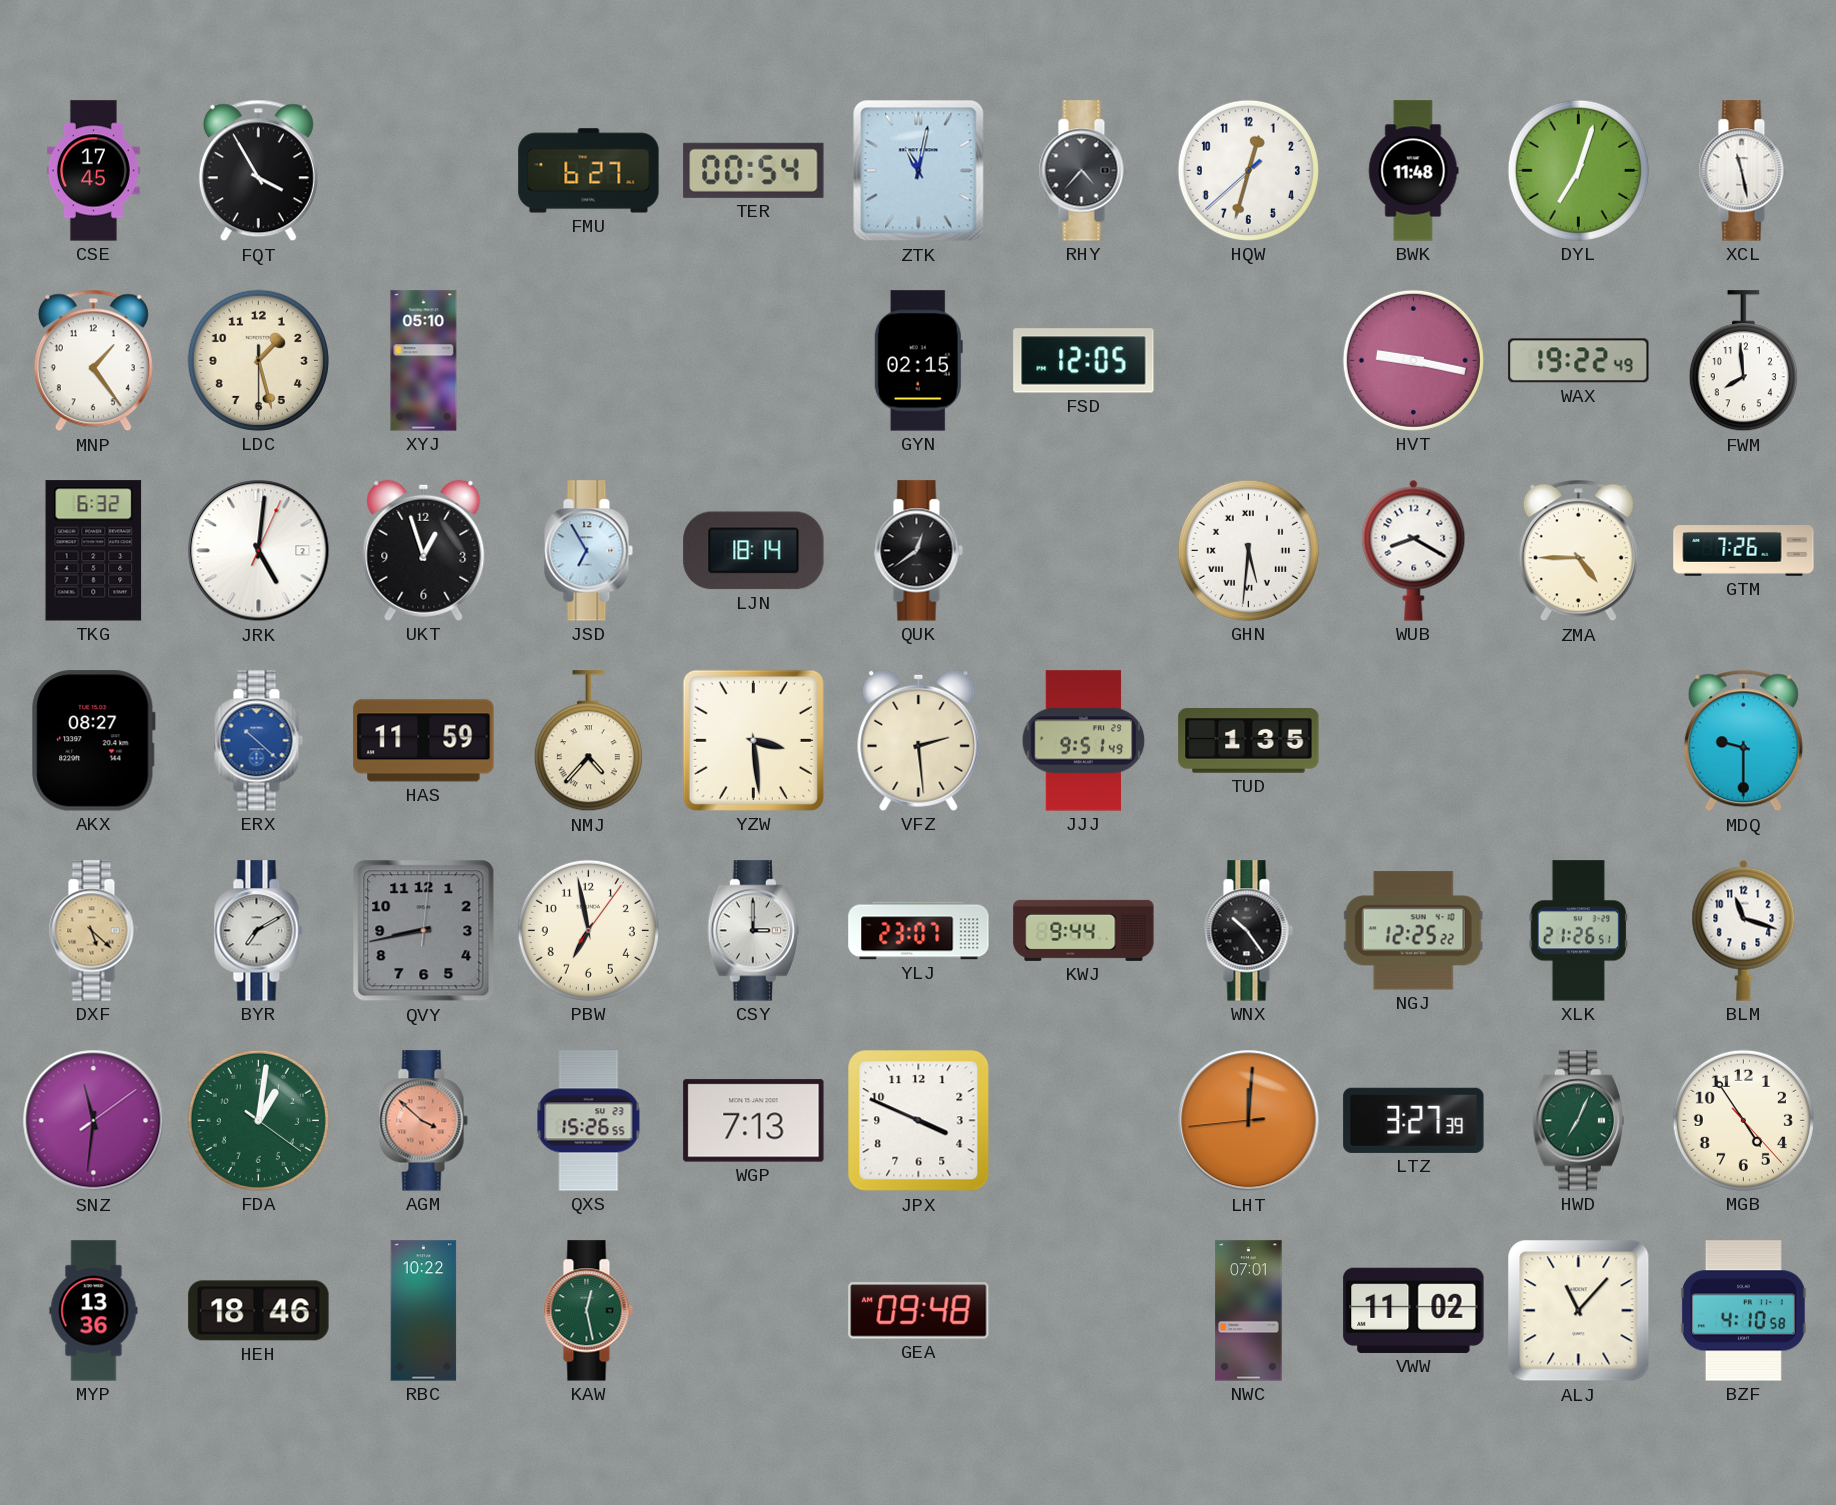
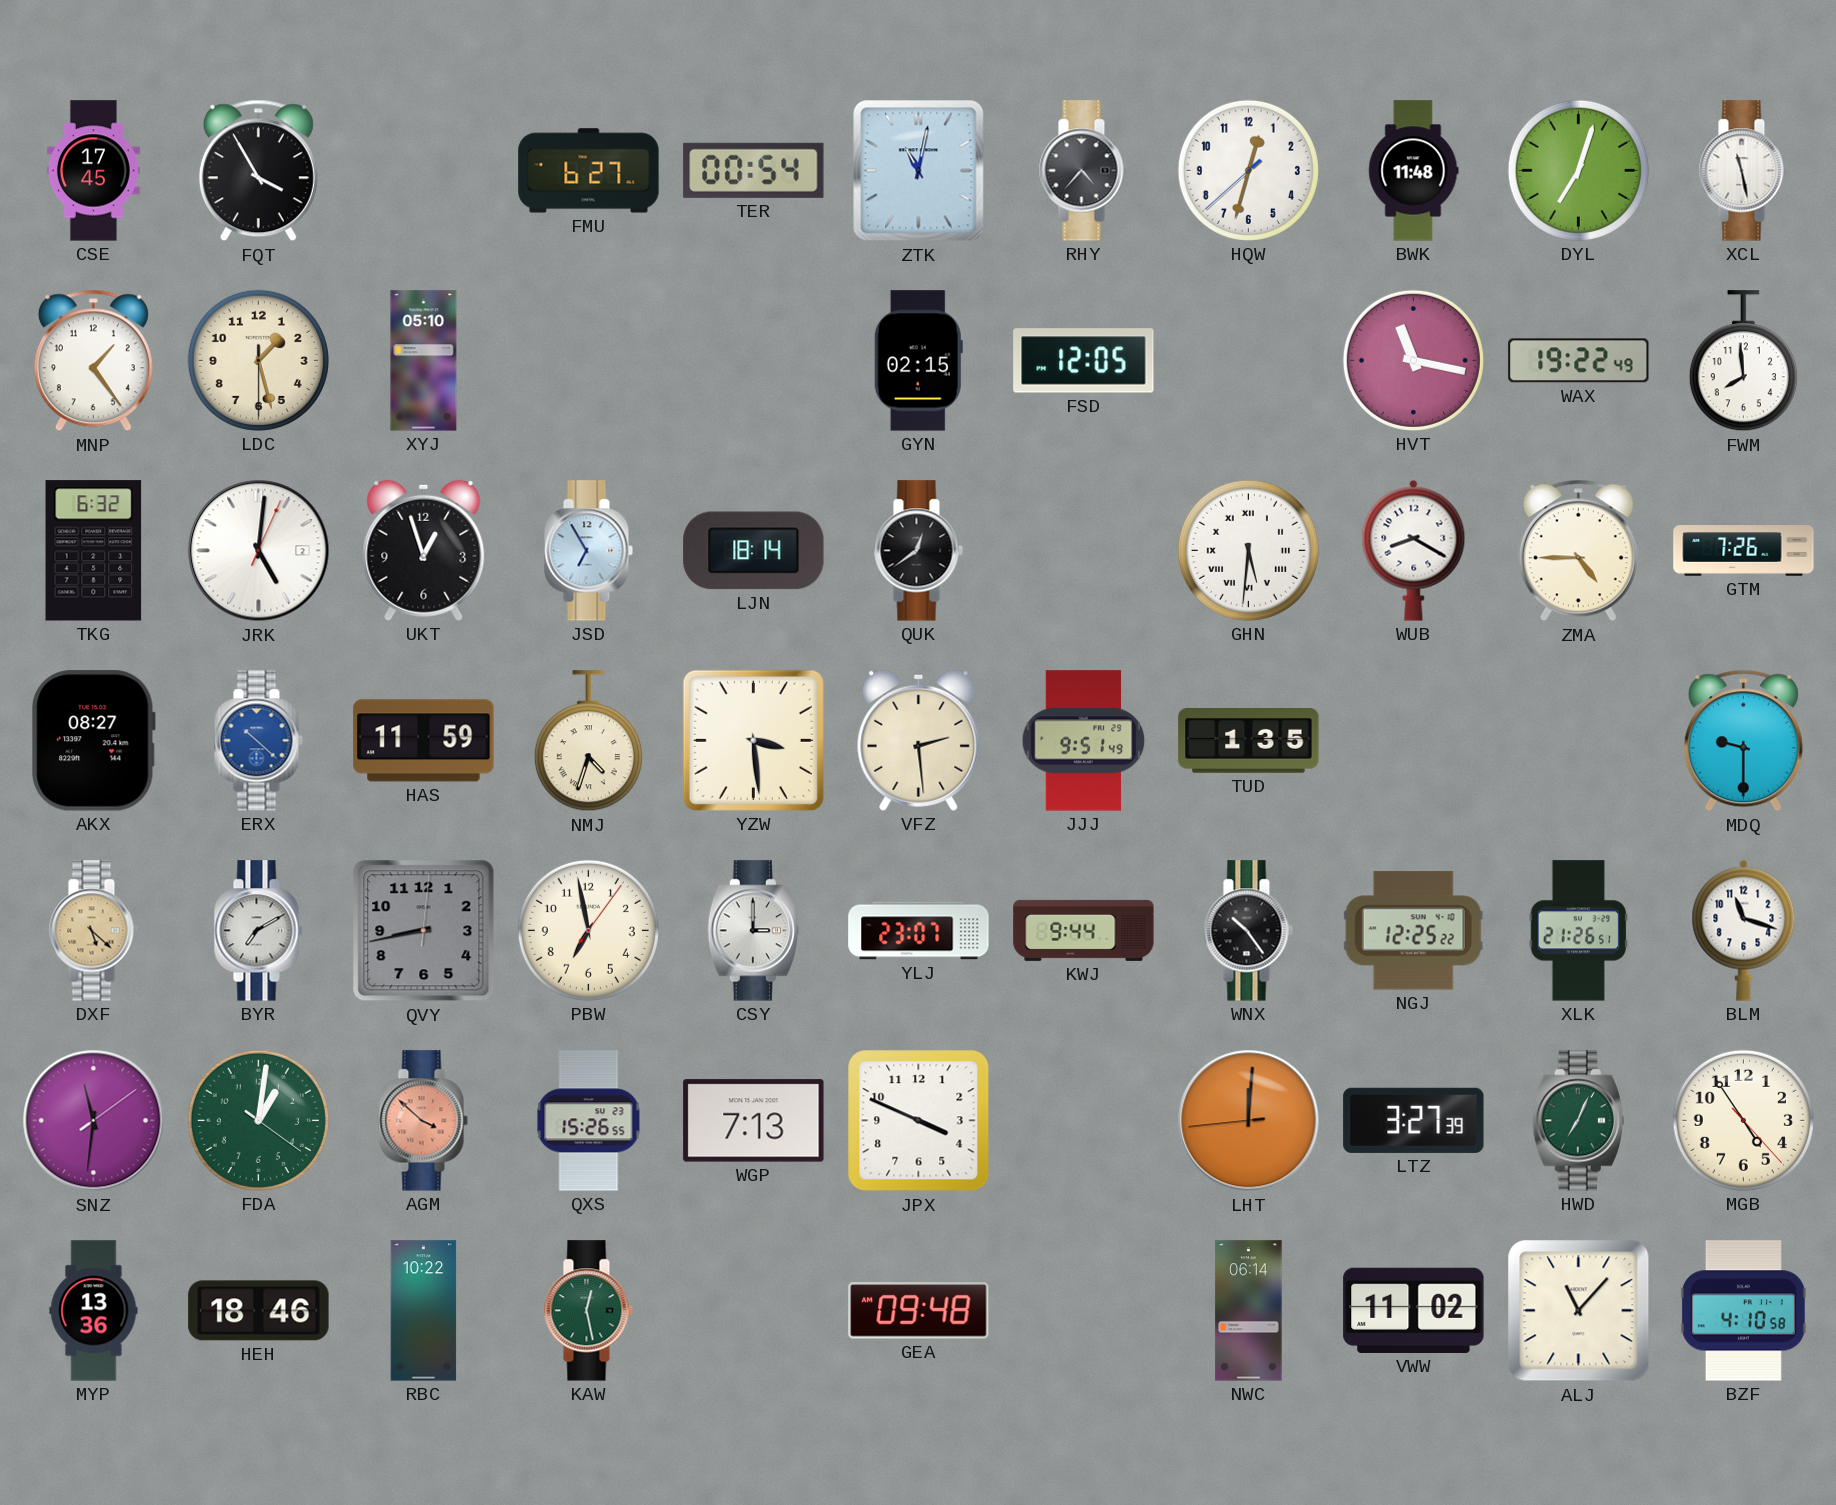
HVT: 9:17 -> 11:17
NMJ: 4:37 -> 4:33
NWC: 07:01 -> 06:14
